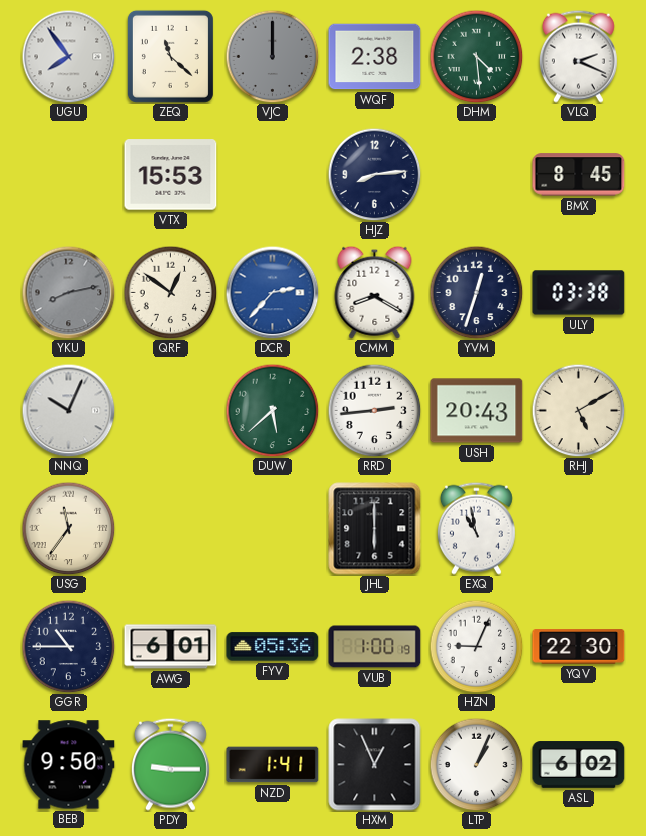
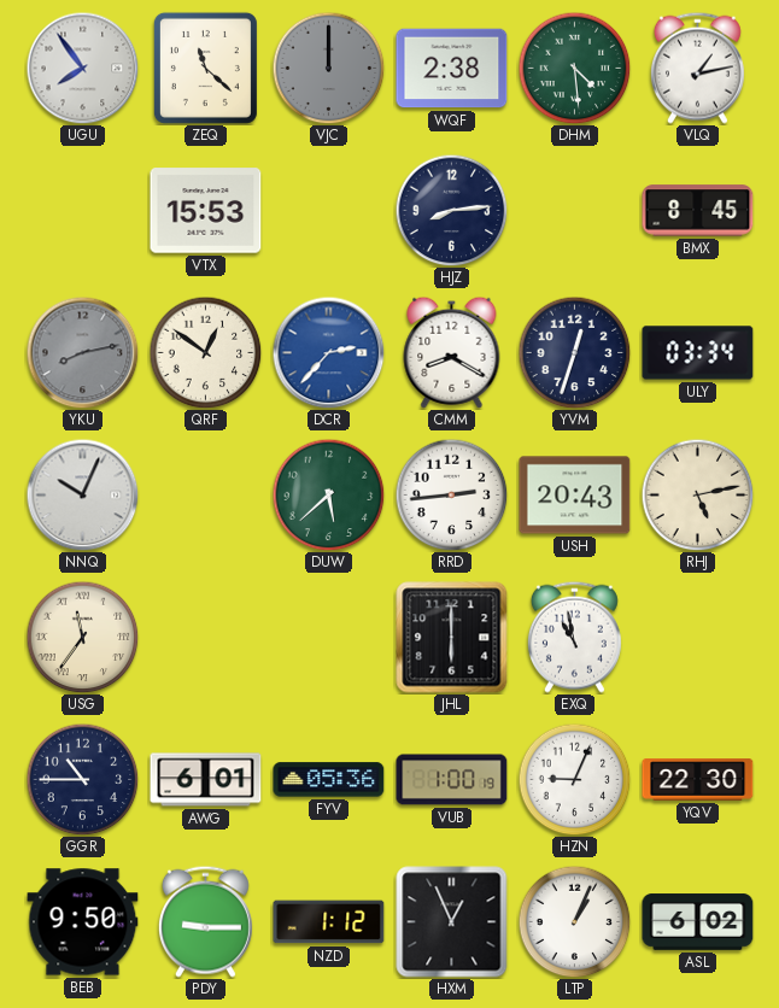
VLQ: 2:19 -> 1:13
ULY: 03:38 -> 03:34
RHJ: 5:10 -> 5:13
NZD: 1:41 -> 1:12
